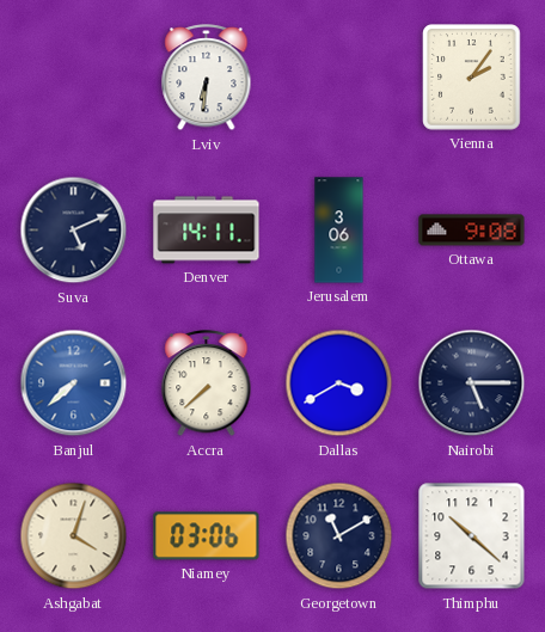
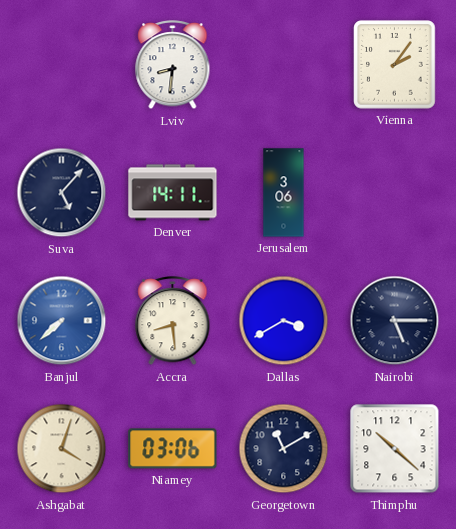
Lviv: 6:31 -> 8:31
Suva: 5:11 -> 5:07
Ottawa: 9:08 -> none
Accra: 7:38 -> 8:29
